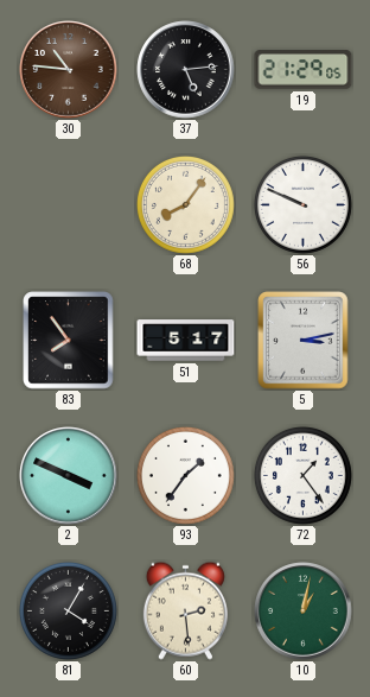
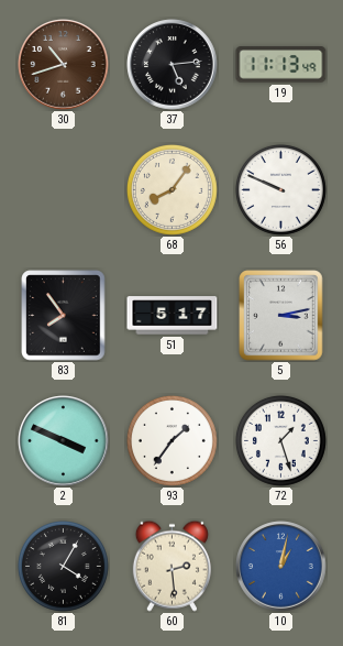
30: 10:46 -> 10:42
19: 21:29 -> 11:13
72: 1:24 -> 1:27
10 dial: green -> blue
